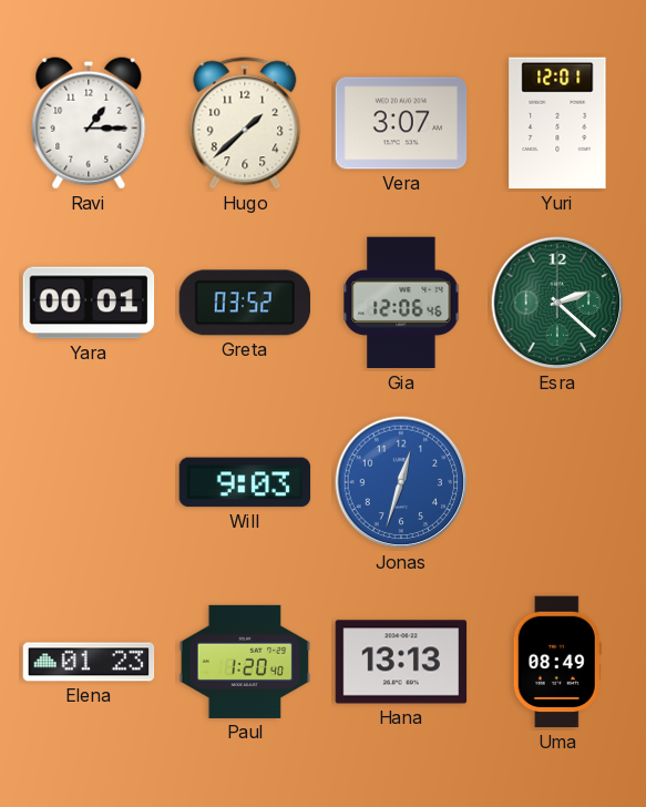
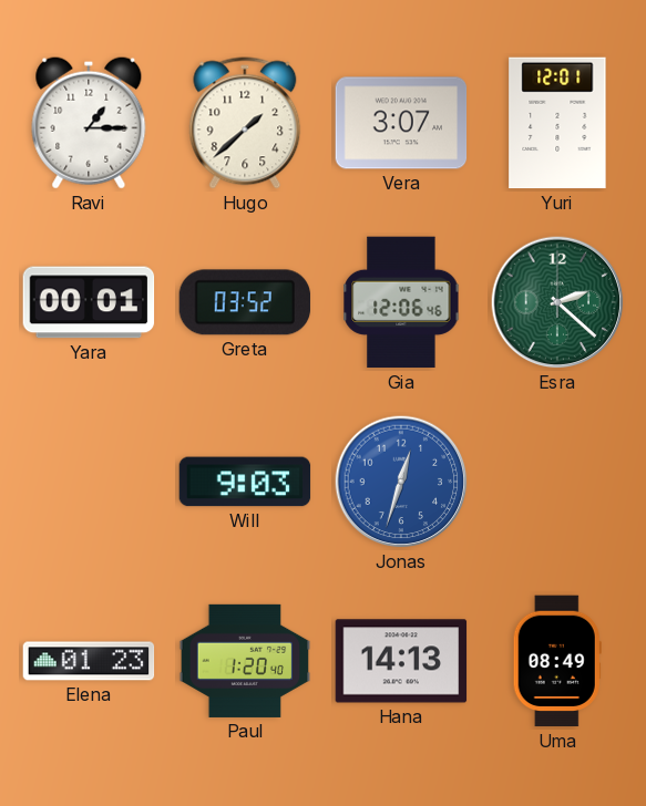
Hana: 13:13 -> 14:13
